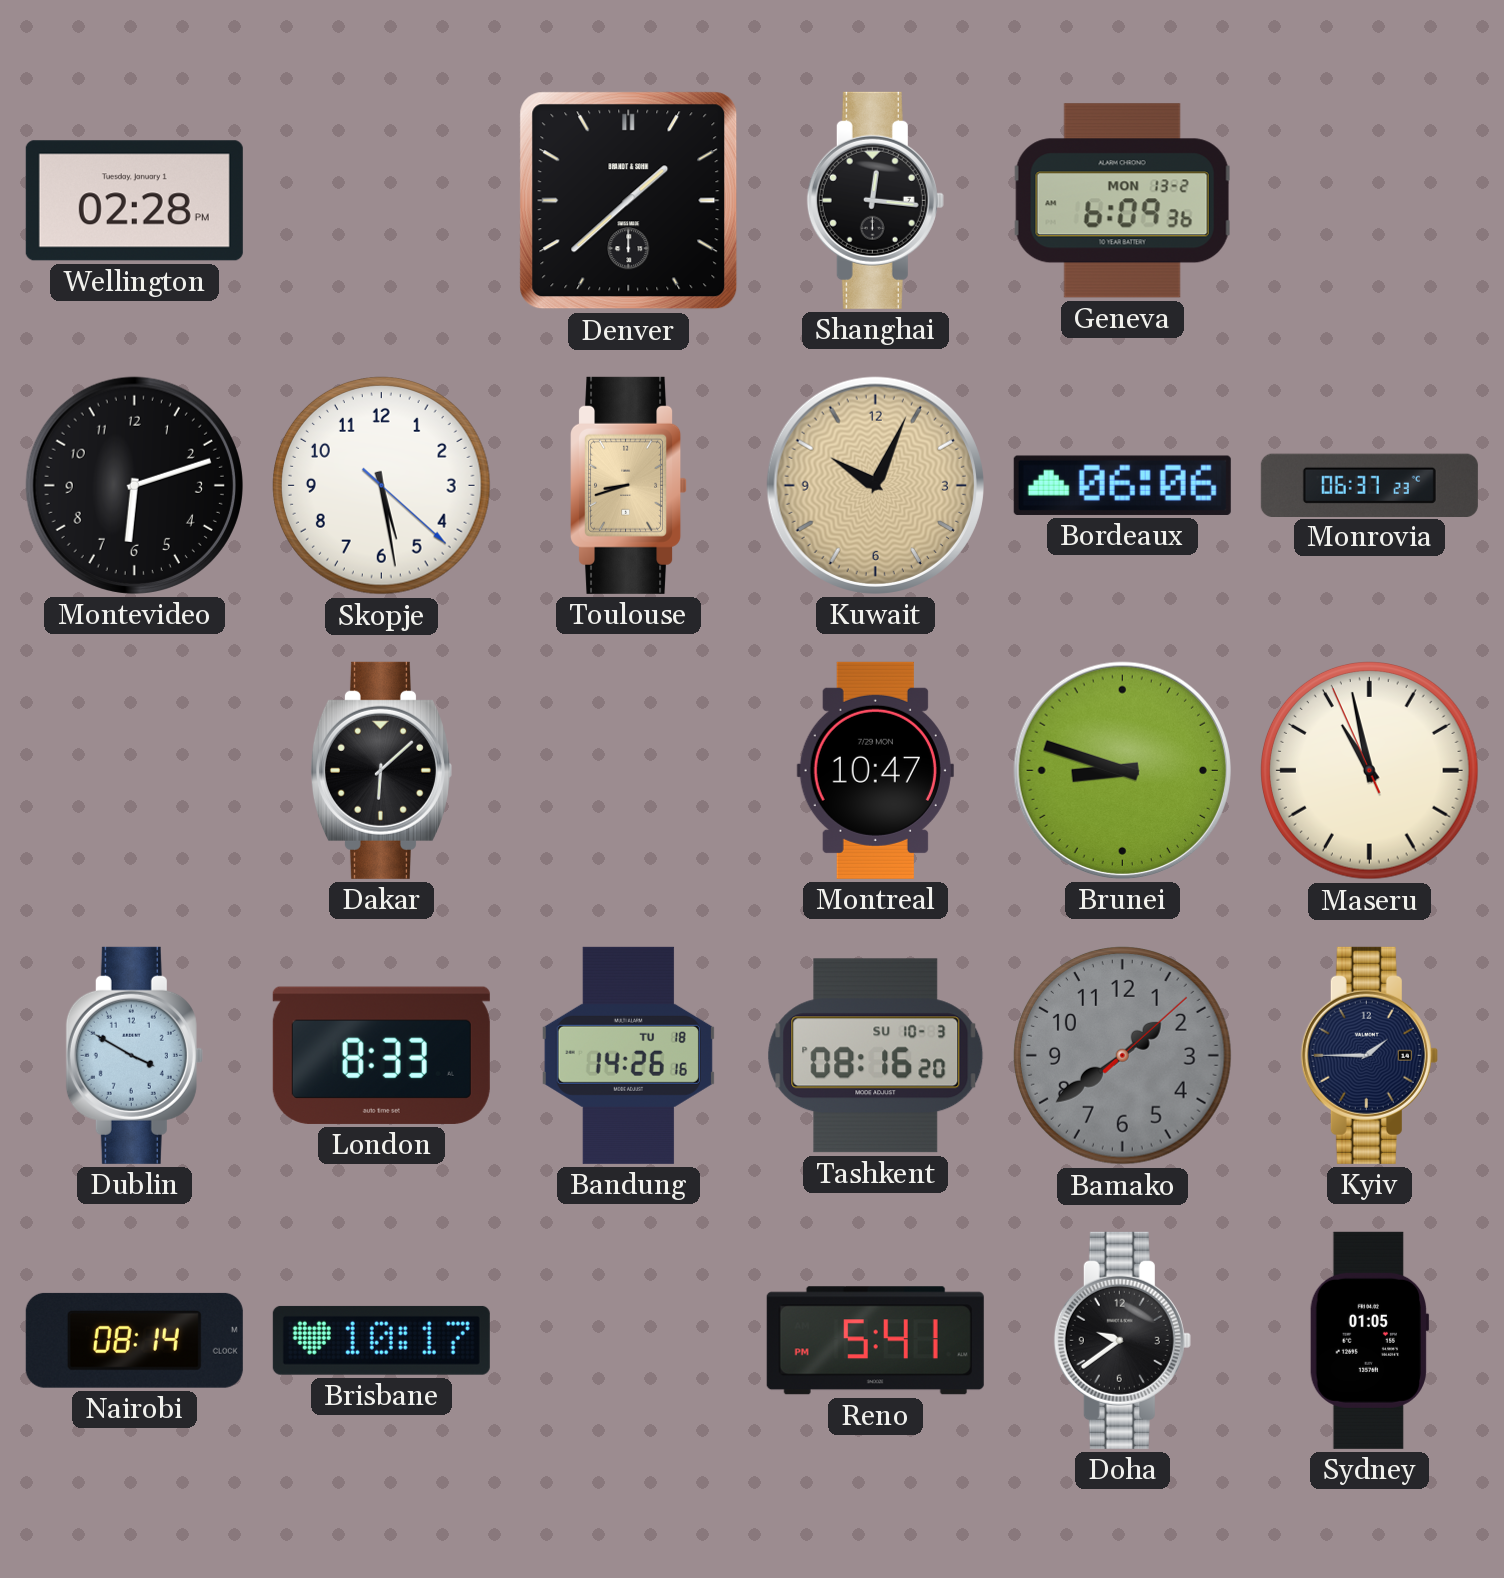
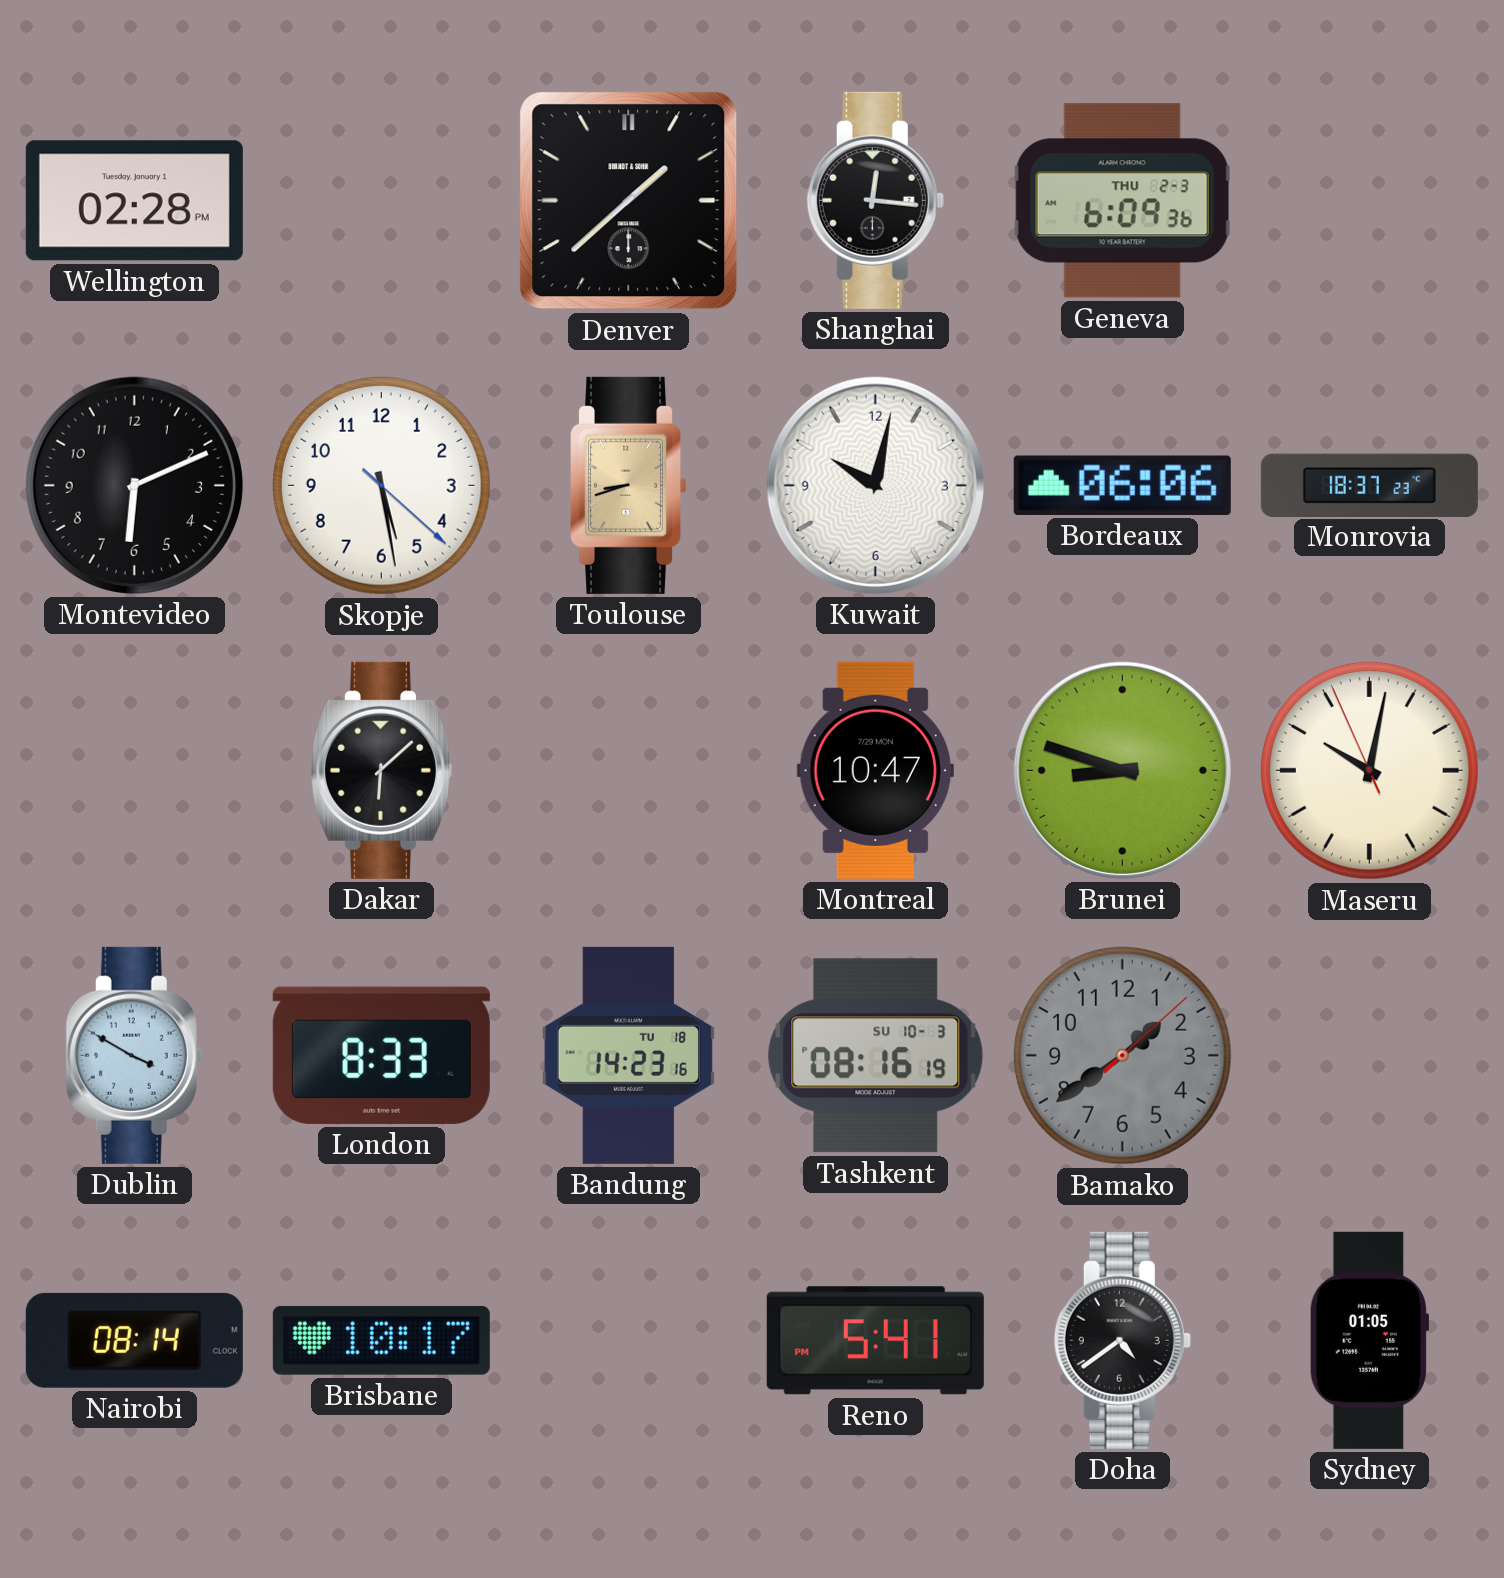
Geneva date: MON 13-2 -> THU 2-3
Montevideo: 6:12 -> 6:11
Kuwait: 10:04 -> 10:02
Kuwait dial: champagne -> white
Monrovia: 06:37 -> 18:37
Maseru: 10:57 -> 10:01
Bandung: 14:26 -> 14:23
Tashkent: 08:16:20 -> 08:16:19
Kyiv: 1:45 -> none
Doha: 9:39 -> 4:39
